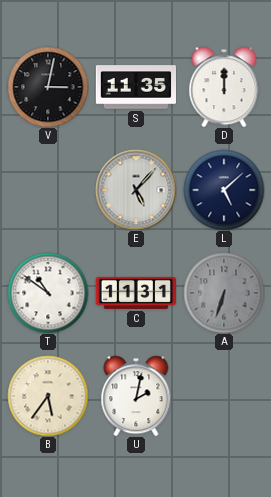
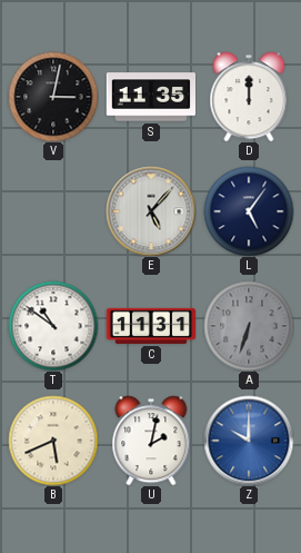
L: 5:08 -> 5:06
B: 5:36 -> 5:41
Z: none -> 10:00
